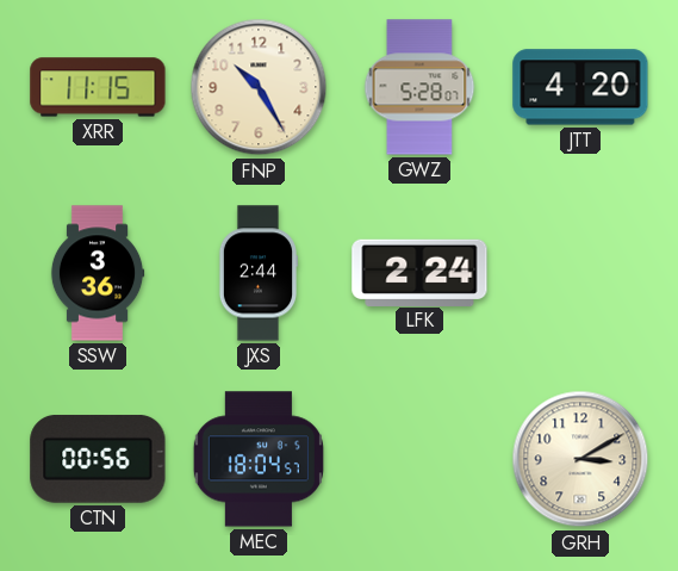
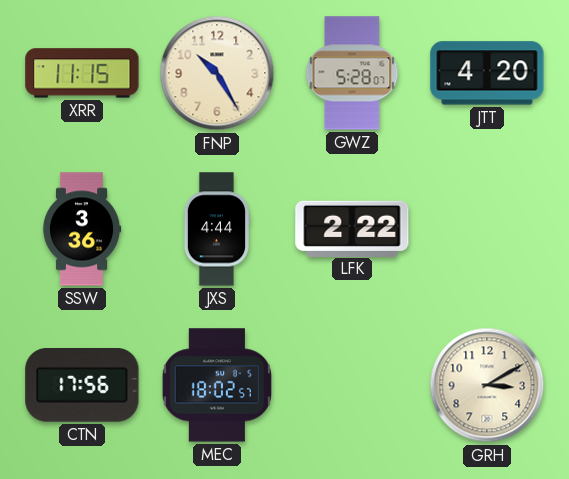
JXS: 2:44 -> 4:44
LFK: 2:24 -> 2:22
CTN: 00:56 -> 17:56
MEC: 18:04 -> 18:02
